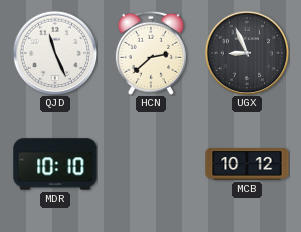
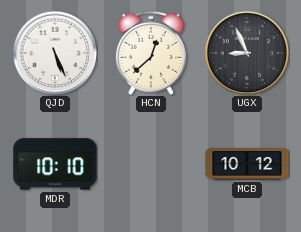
QJD: 11:26 -> 5:26
HCN: 2:38 -> 12:38
